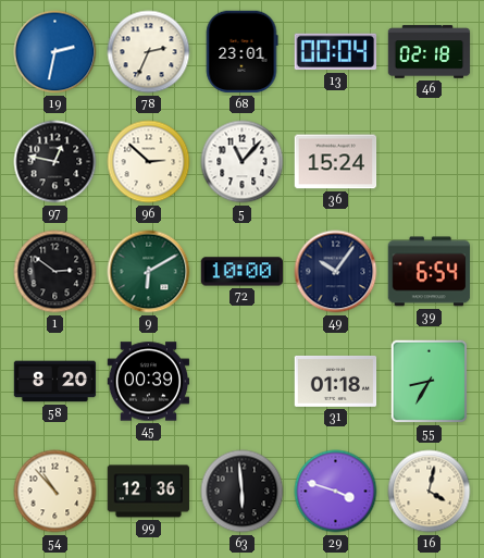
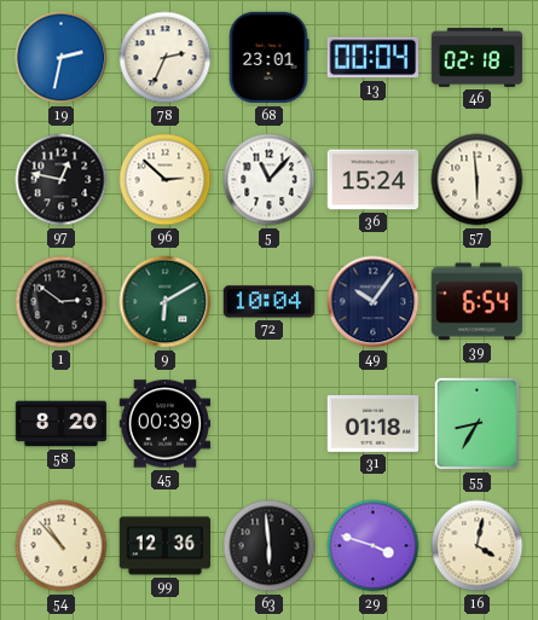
57: none -> 5:59
72: 10:00 -> 10:04
